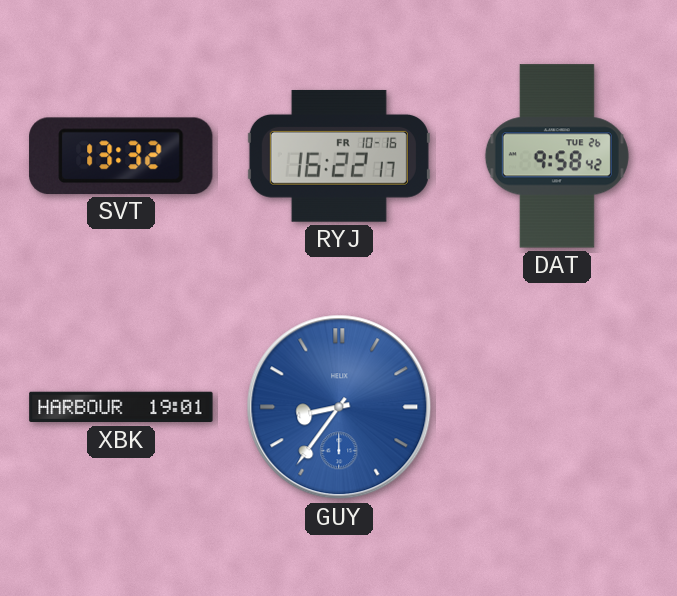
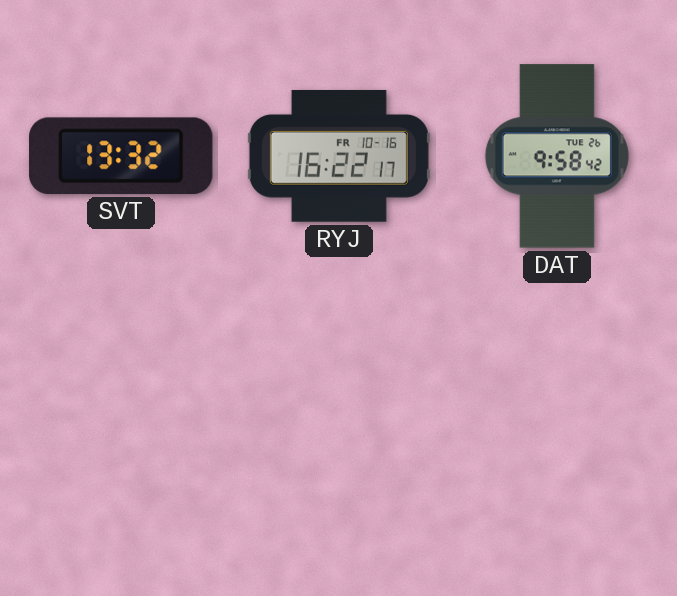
XBK: 19:01 -> none
GUY: 8:36 -> none
